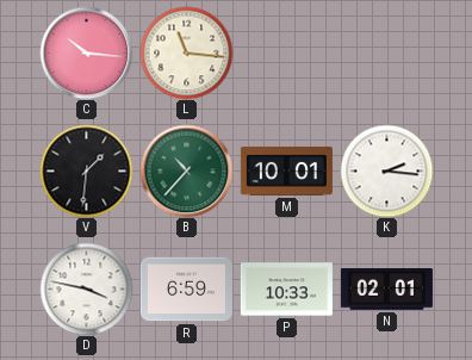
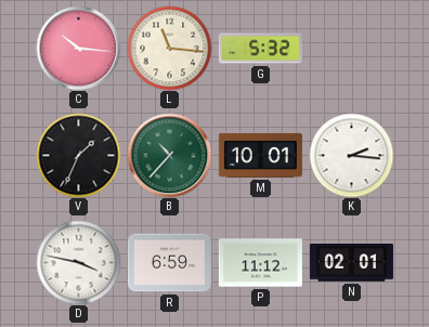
G: none -> 5:32
V: 1:31 -> 1:34
P: 10:33 -> 11:12
